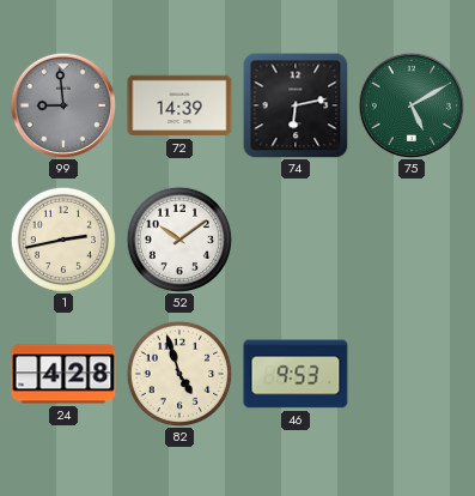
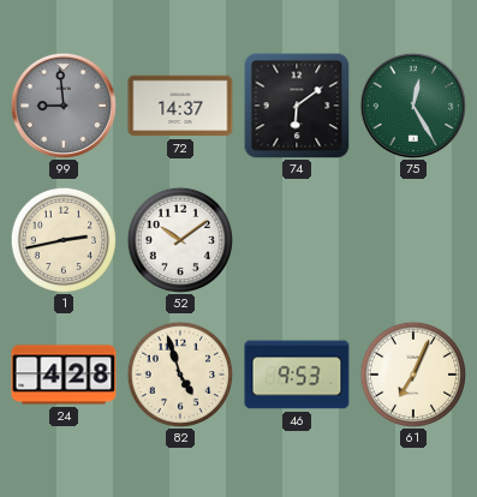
72: 14:39 -> 14:37
74: 6:13 -> 6:09
75: 5:10 -> 12:25
61: none -> 7:04
